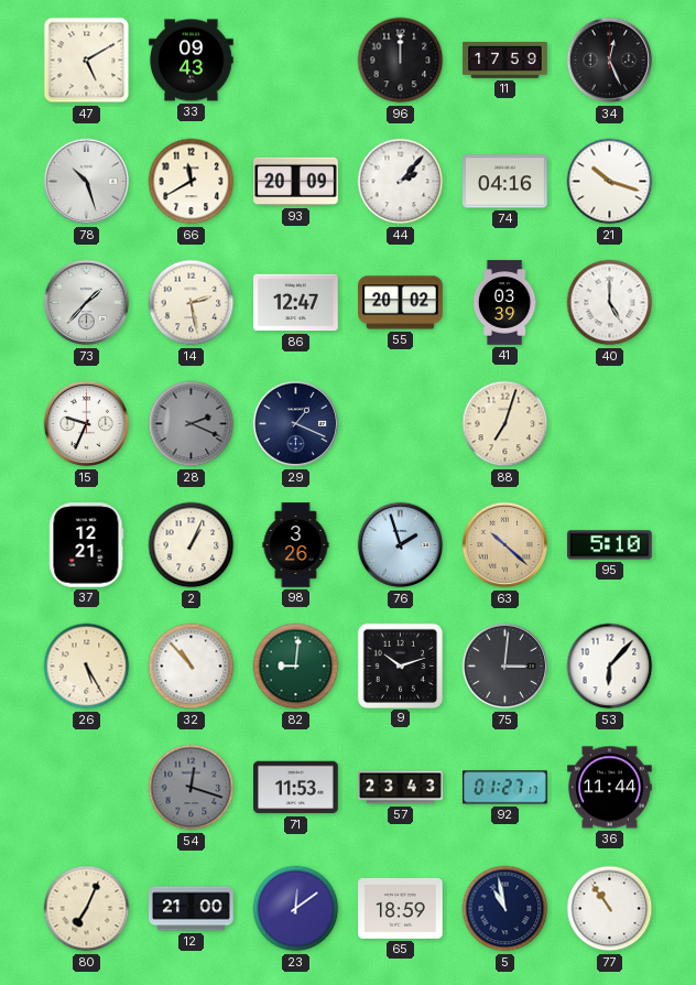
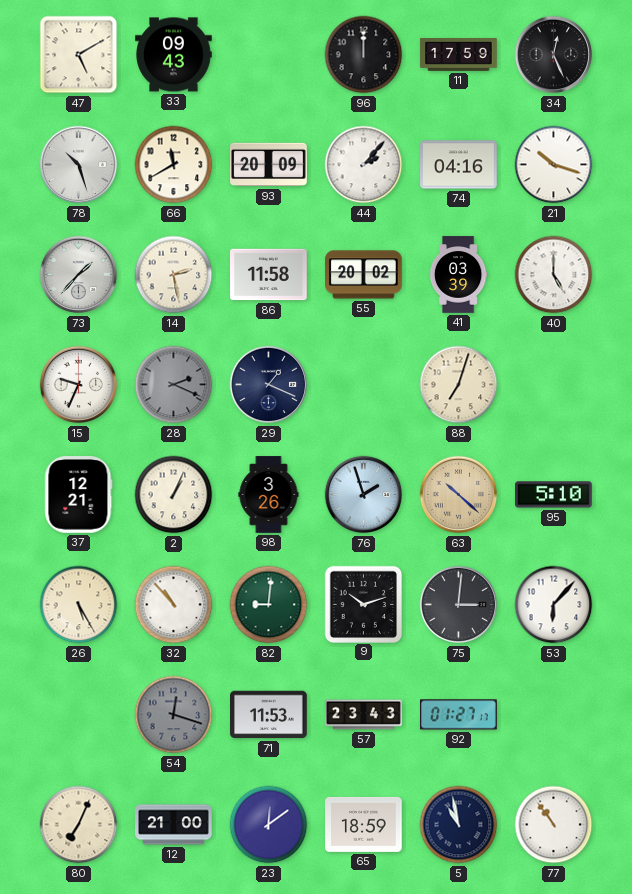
86: 12:47 -> 11:58
36: 11:44 -> none
